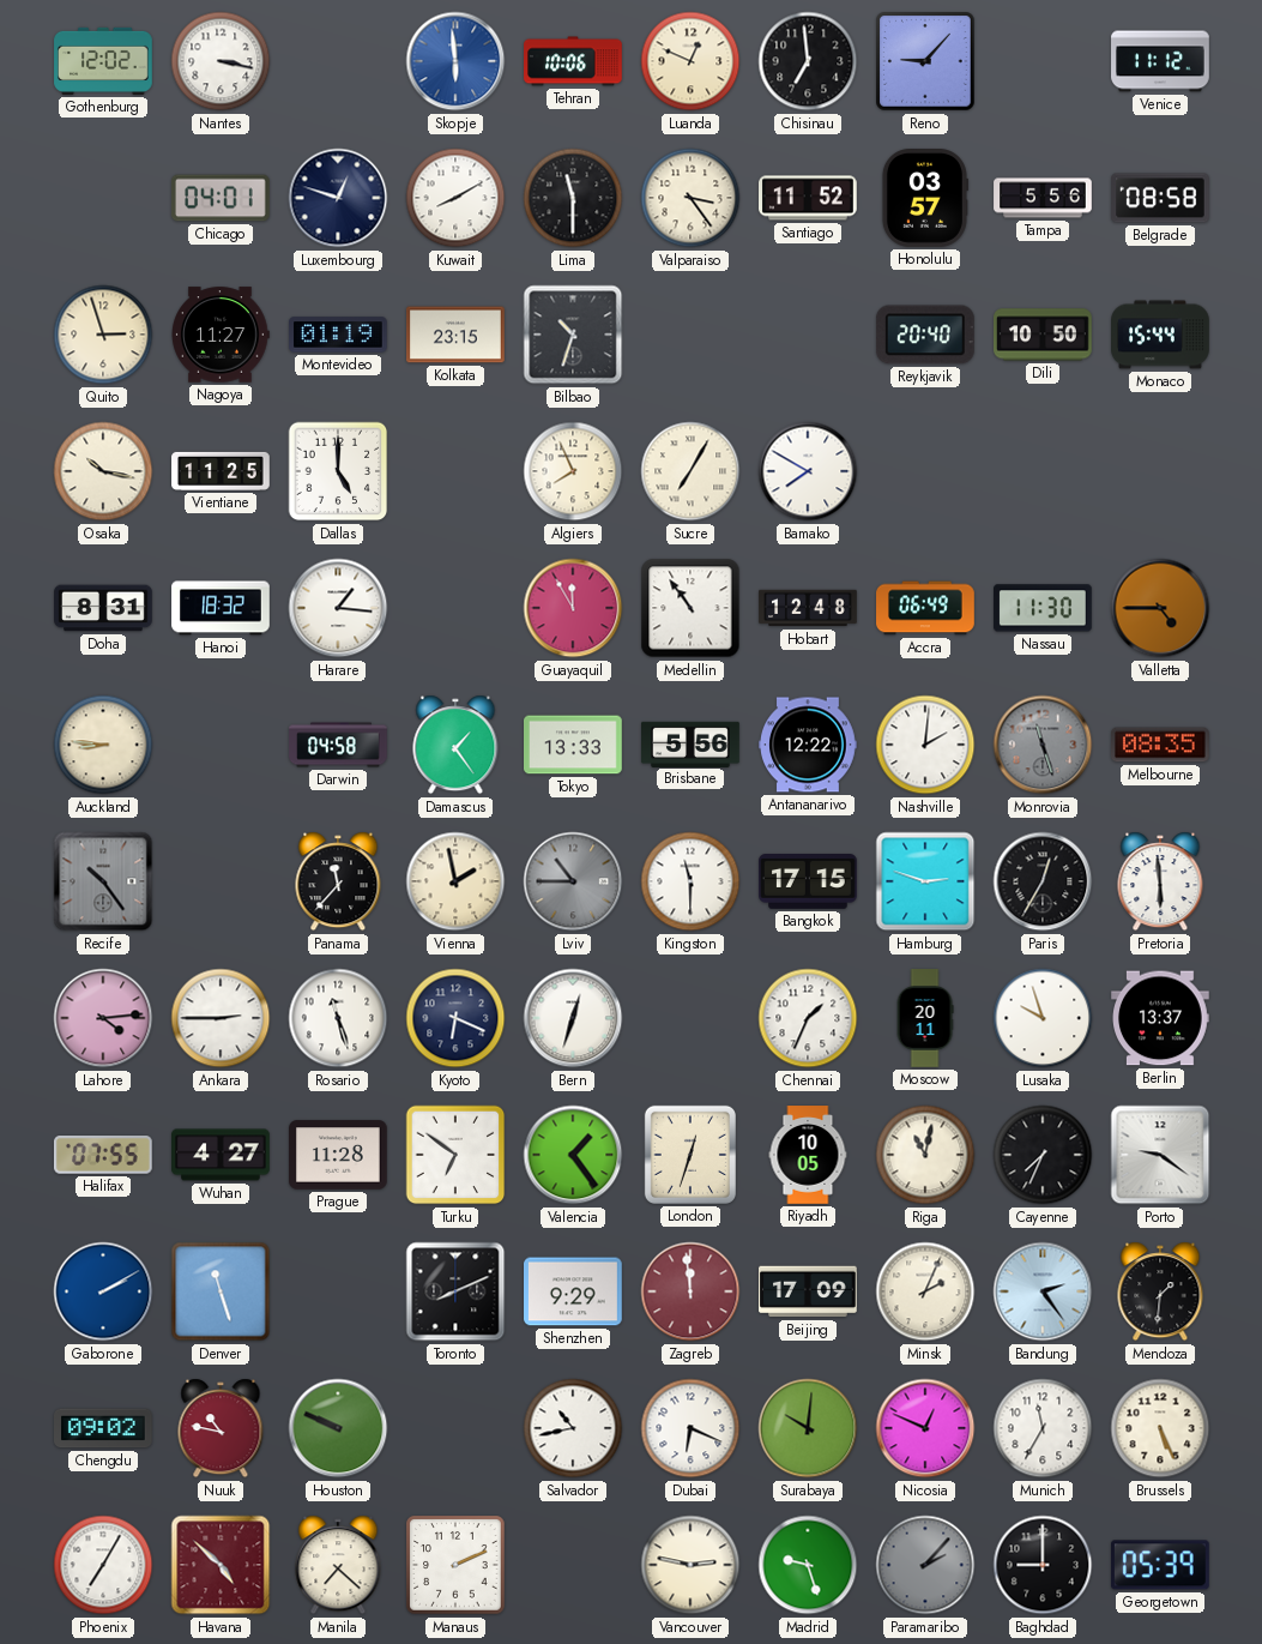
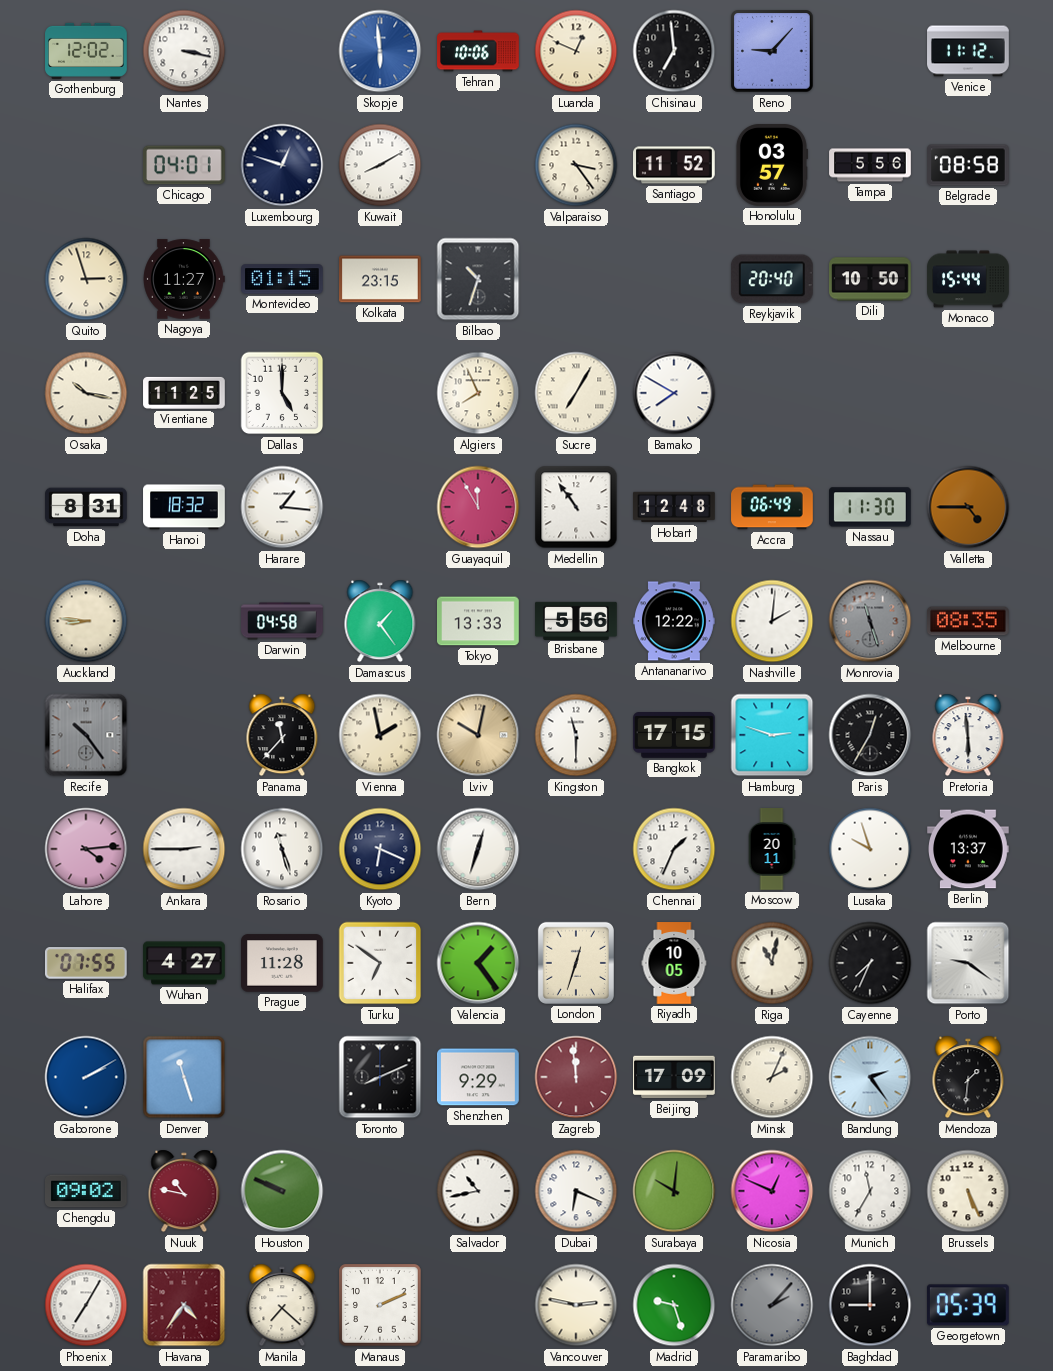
Lima: 11:30 -> none
Montevideo: 01:19 -> 01:15
Lviv: 10:45 -> 10:02
Lviv dial: grey -> champagne
Havana: 4:52 -> 4:36
